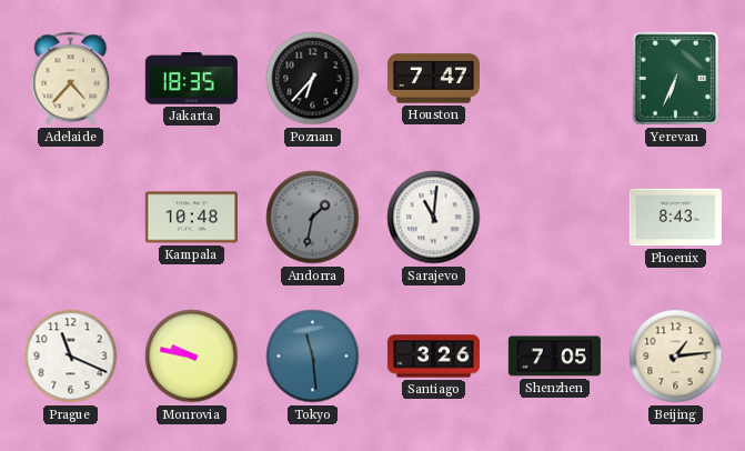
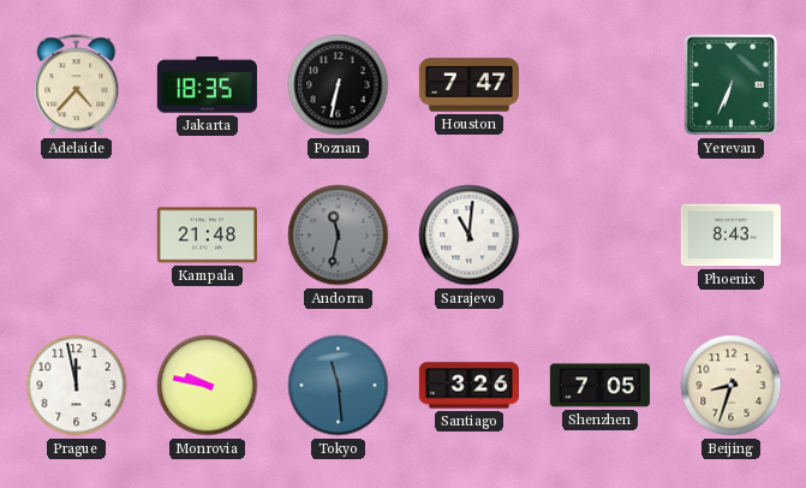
Poznan: 6:37 -> 6:32
Kampala: 10:48 -> 21:48
Andorra: 1:32 -> 11:32
Prague: 11:19 -> 11:58
Beijing: 1:14 -> 8:33
